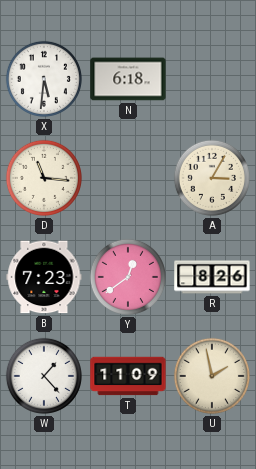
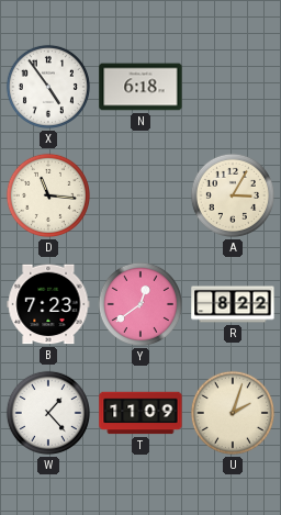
X: 5:31 -> 4:54
R: 8:26 -> 8:22
U: 1:58 -> 2:03
